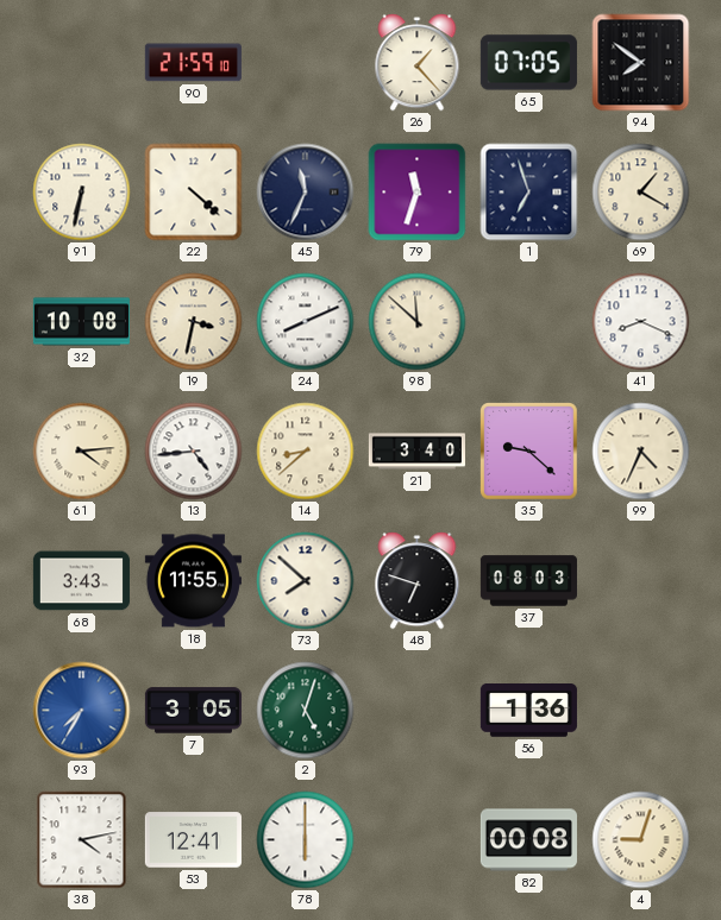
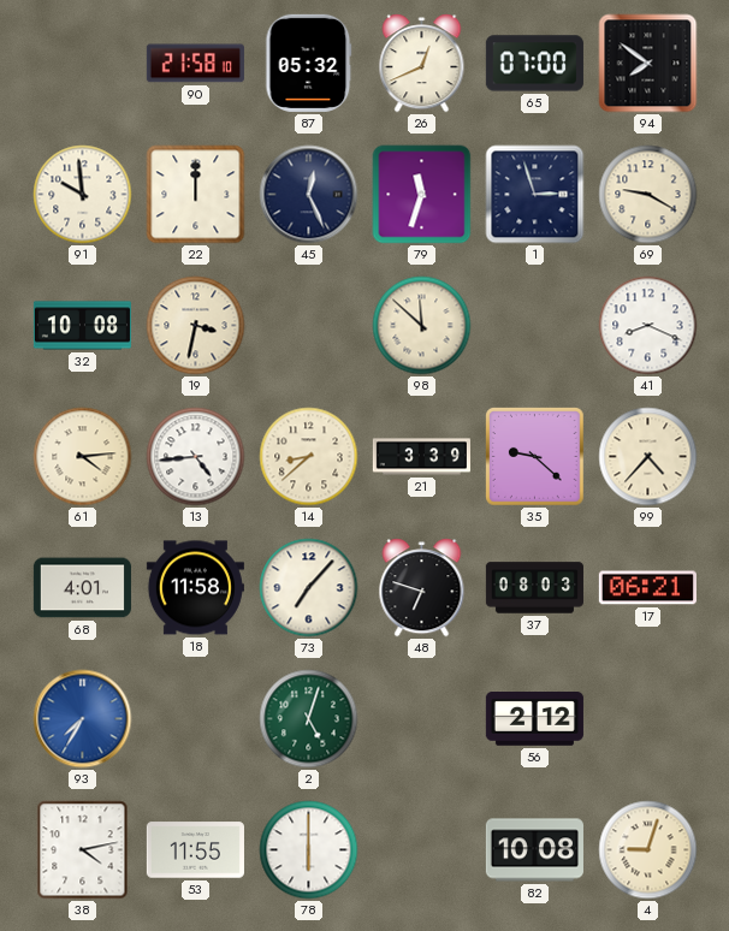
90: 21:59 -> 21:58
87: none -> 05:32
26: 1:23 -> 12:41
65: 07:05 -> 07:00
91: 6:32 -> 9:59
22: 4:22 -> 12:00
45: 11:34 -> 12:26
1: 6:57 -> 2:57
69: 1:20 -> 9:20
24: 8:11 -> none
21: 3:40 -> 3:39
99: 4:34 -> 4:37
68: 3:43 -> 4:01
18: 11:55 -> 11:58
73: 7:52 -> 7:07
17: none -> 06:21
7: 3:05 -> none
56: 1:36 -> 2:12
53: 12:41 -> 11:55
82: 00:08 -> 10:08
